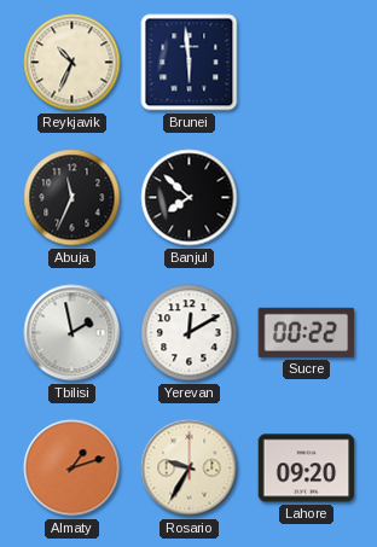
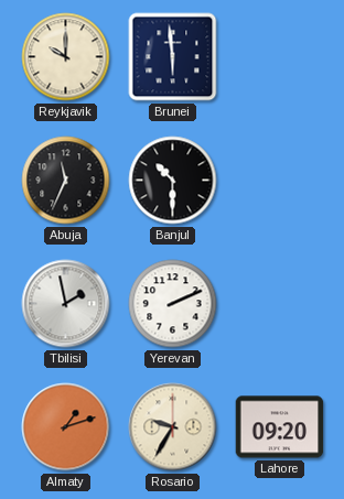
Reykjavik: 10:34 -> 10:00
Banjul: 7:52 -> 10:30
Yerevan: 12:10 -> 2:11
Sucre: 00:22 -> none
